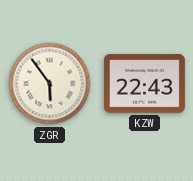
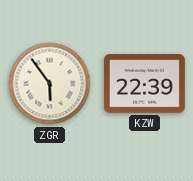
KZW: 22:43 -> 22:39
